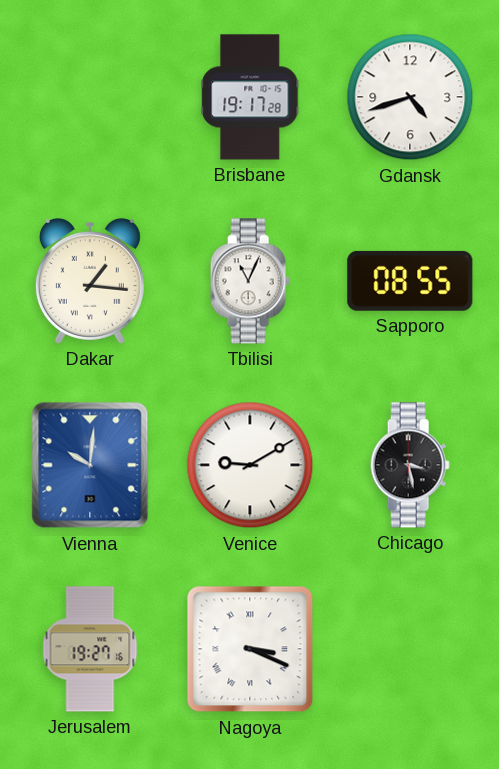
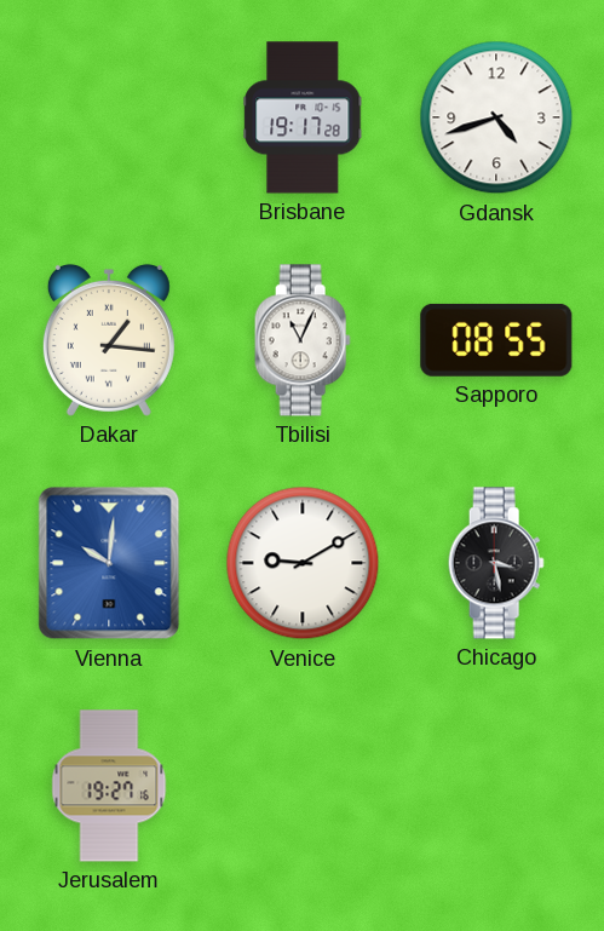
Nagoya: 3:19 -> none
